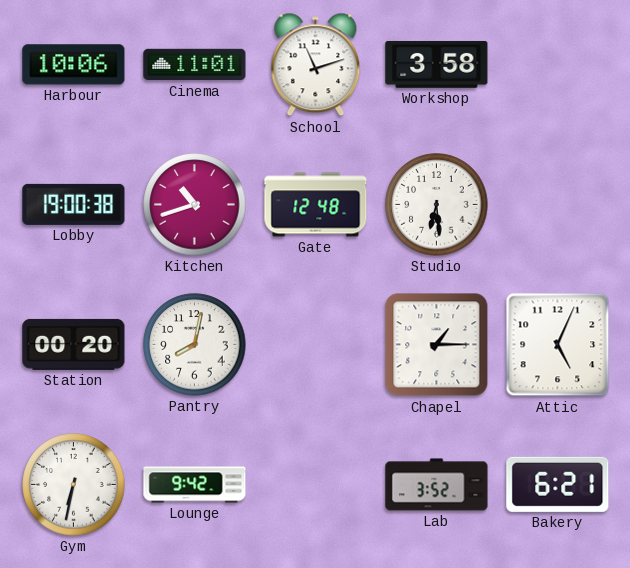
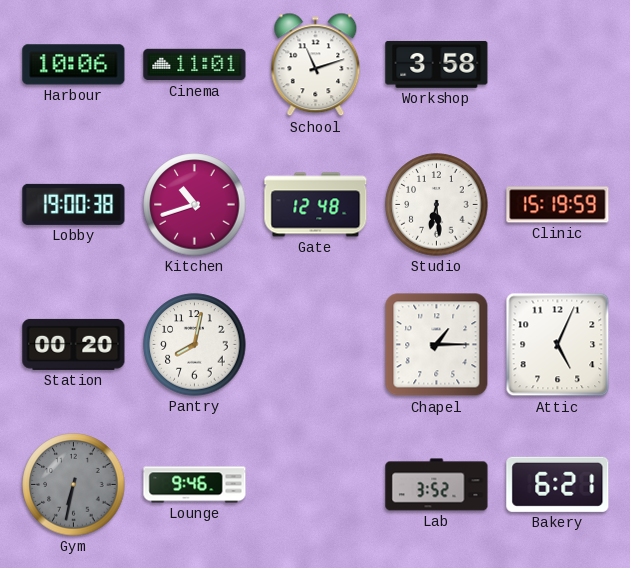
Clinic: none -> 15:19
Gym dial: white -> grey
Lounge: 9:42 -> 9:46
